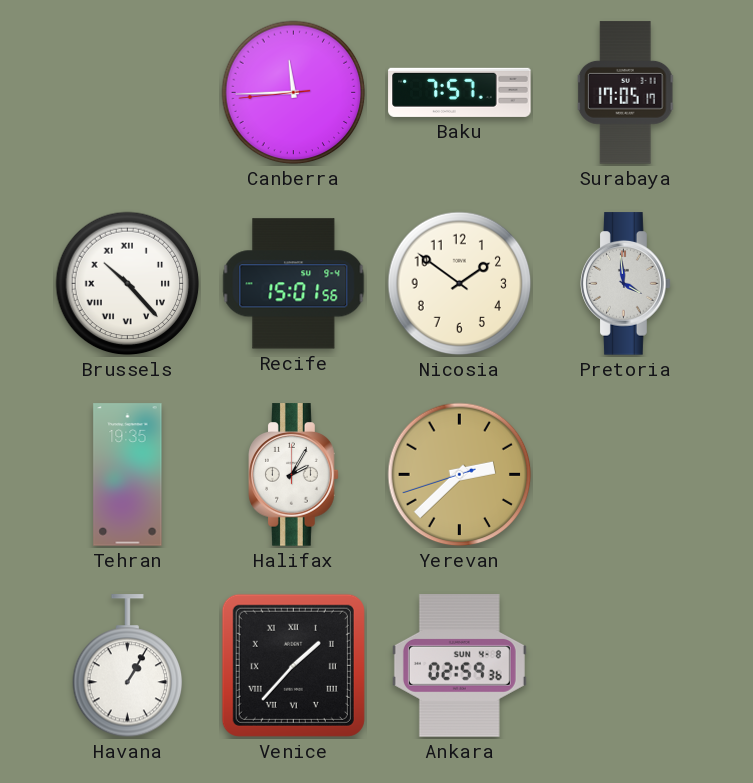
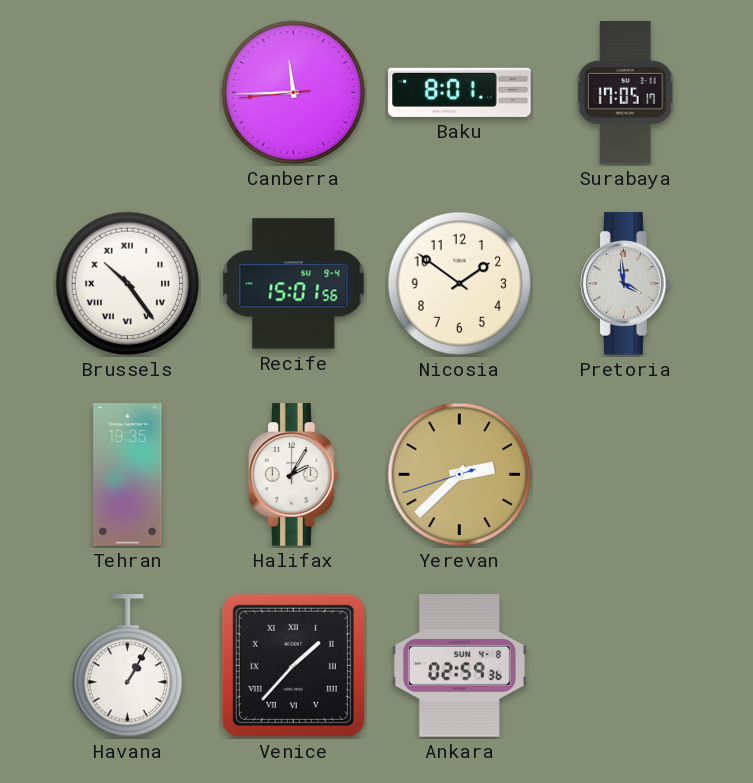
Baku: 7:57 -> 8:01
Brussels: 10:23 -> 10:24
